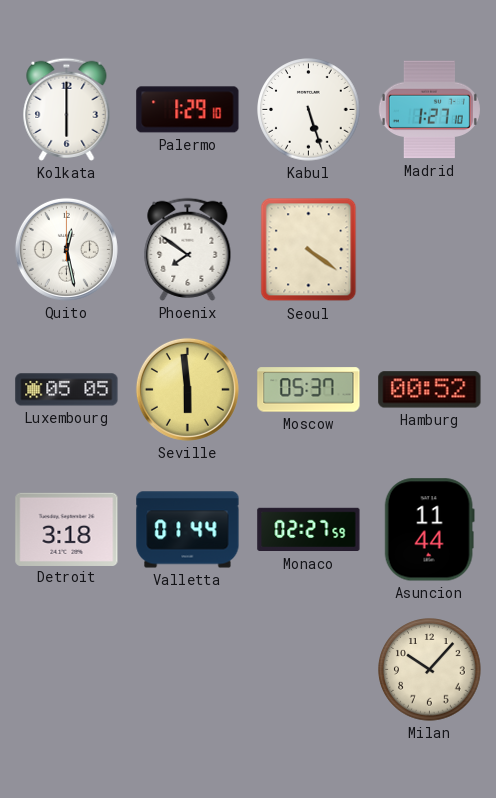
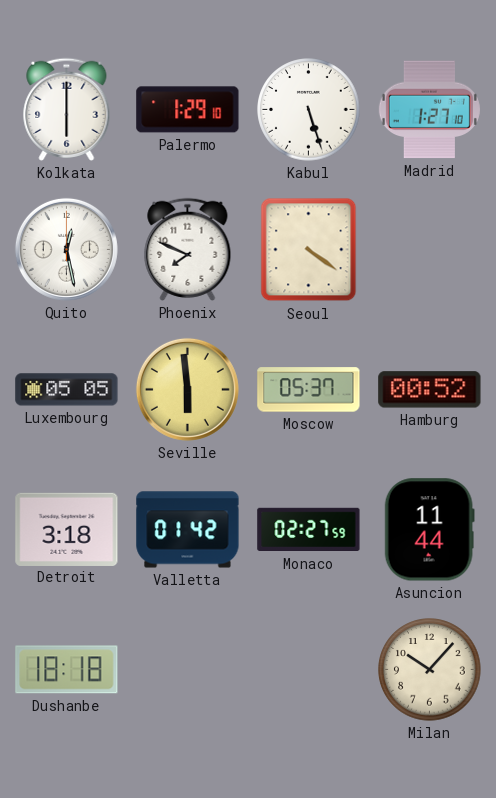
Phoenix: 7:51 -> 7:49
Valletta: 01:44 -> 01:42
Dushanbe: none -> 18:18
